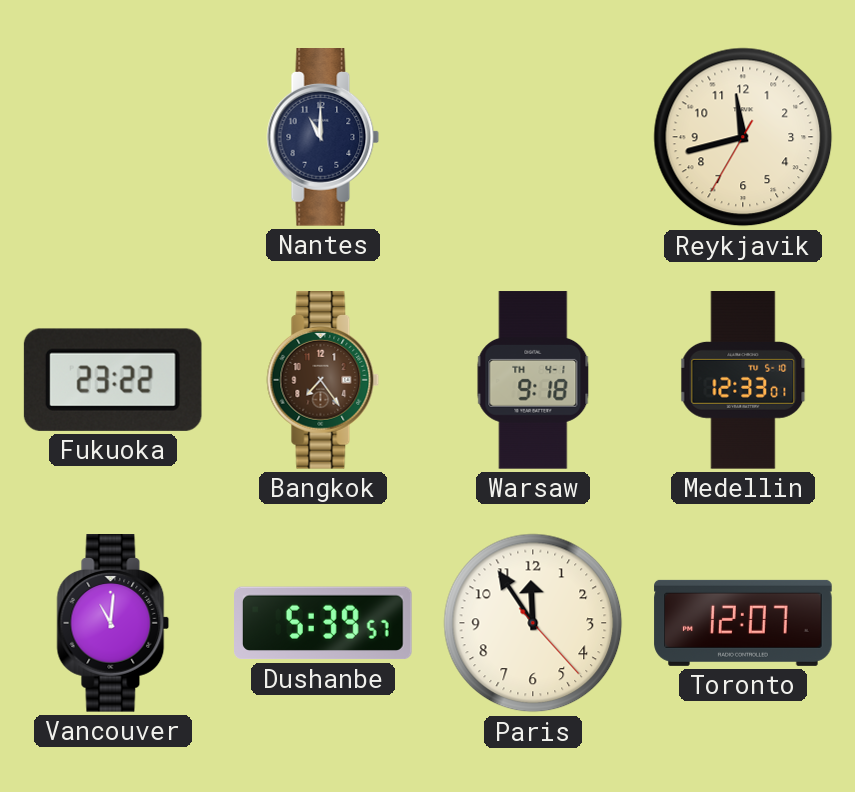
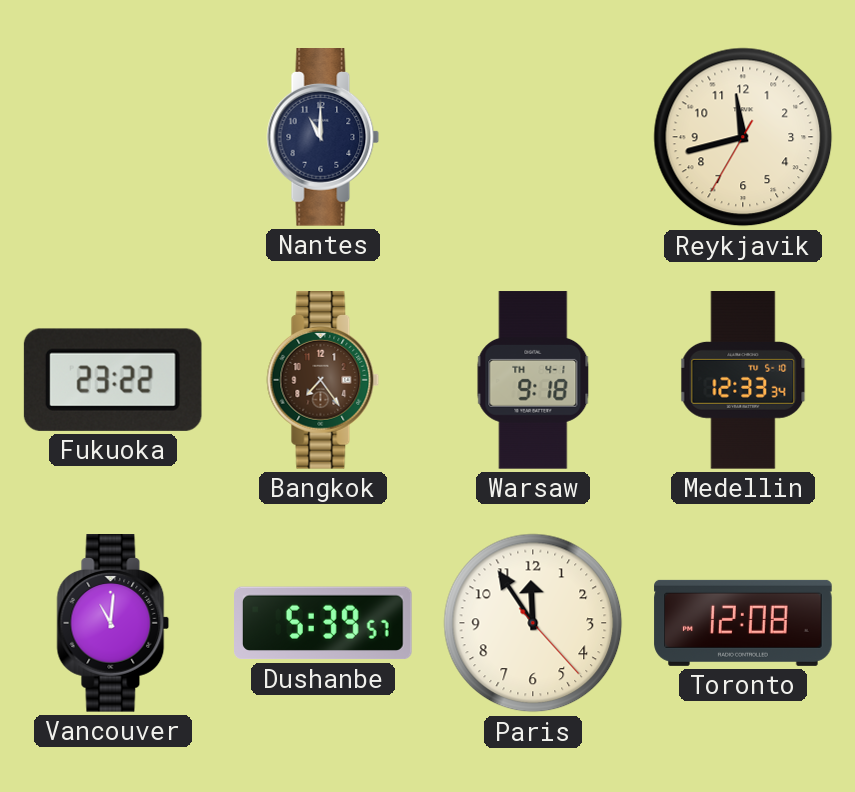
Medellin: 12:33:01 -> 12:33:34
Toronto: 12:07 -> 12:08
